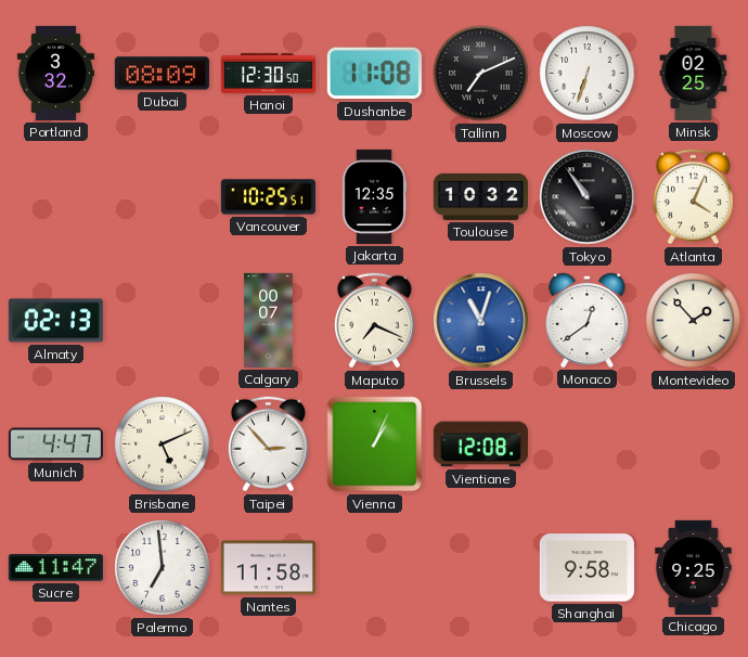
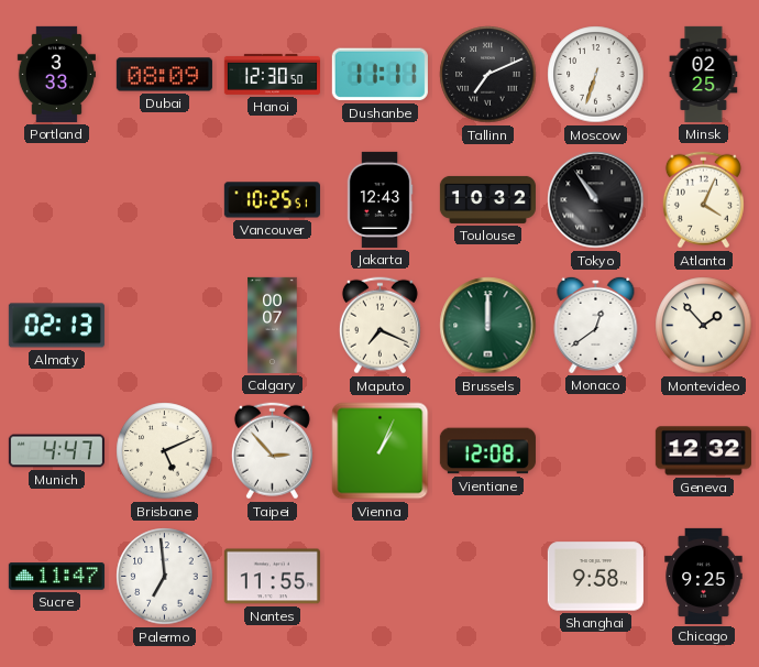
Portland: 3:32 -> 3:33
Dushanbe: 11:08 -> 11:11
Jakarta: 12:35 -> 12:43
Brussels: 11:03 -> 12:00
Brussels dial: blue -> green
Geneva: none -> 12:32
Nantes: 11:58 -> 11:55
